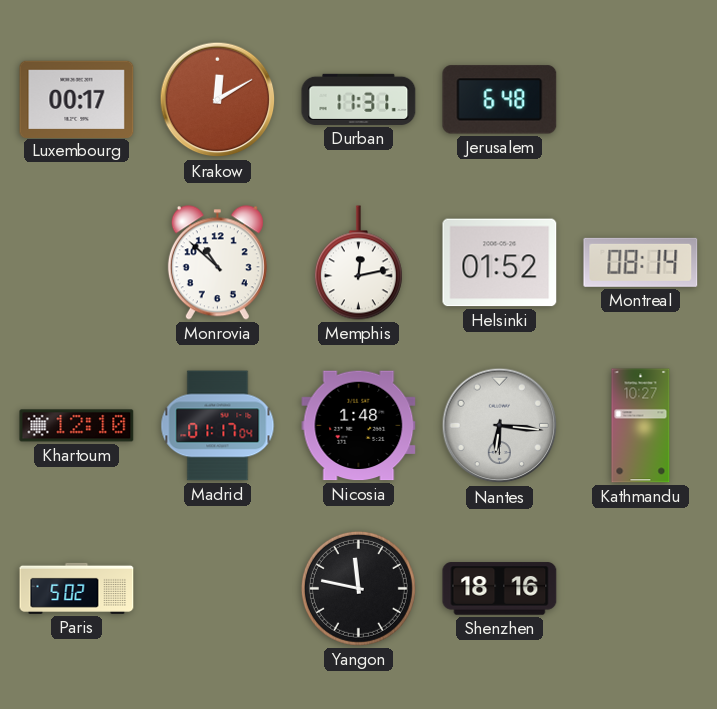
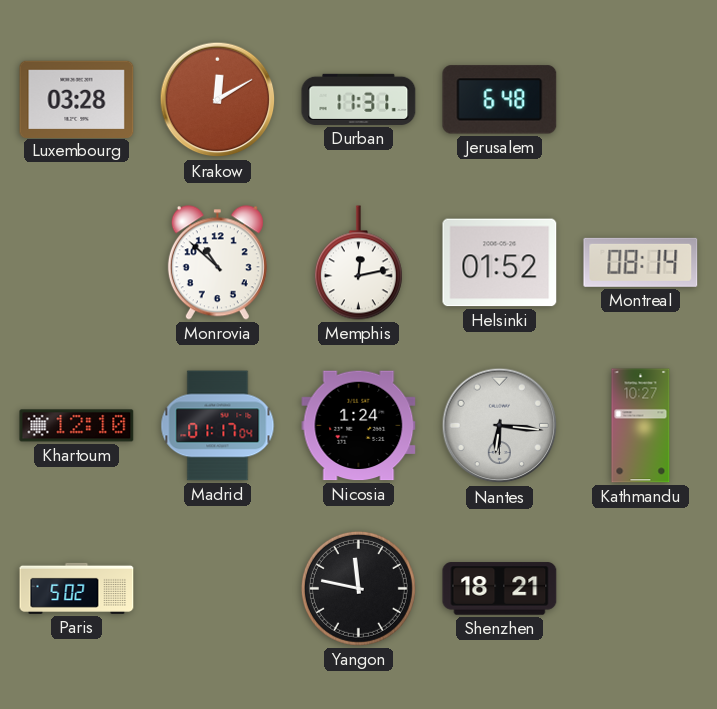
Luxembourg: 00:17 -> 03:28
Nicosia: 1:48 -> 1:24
Shenzhen: 18:16 -> 18:21
